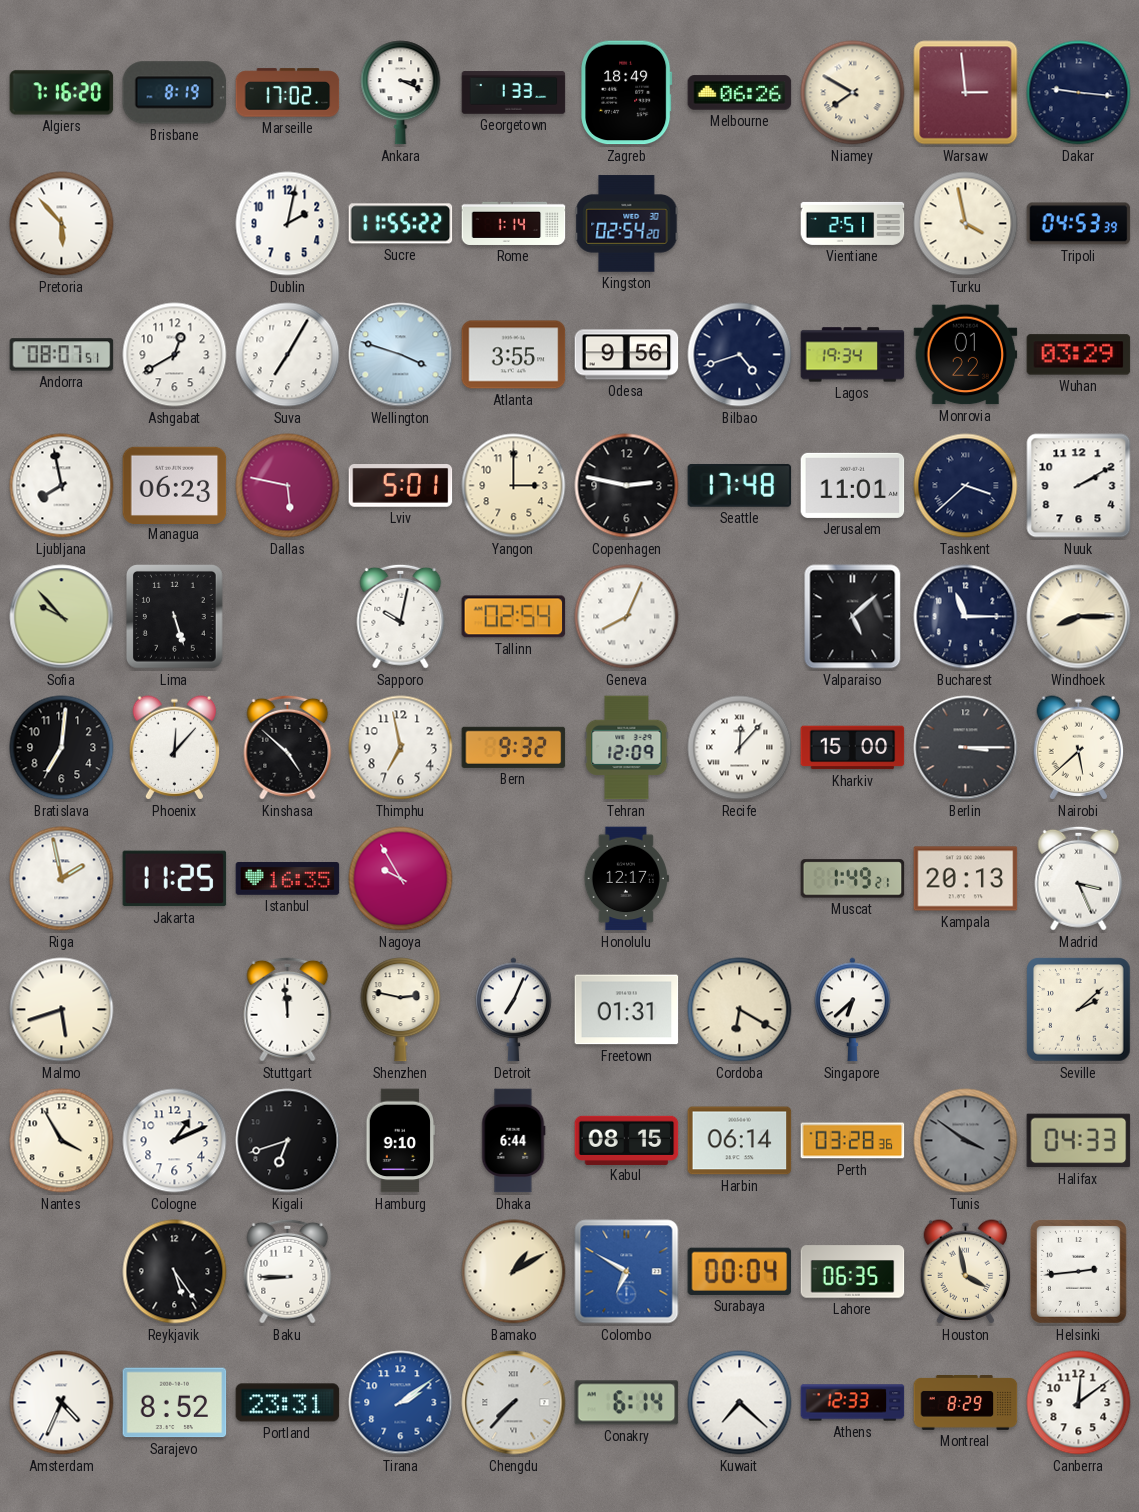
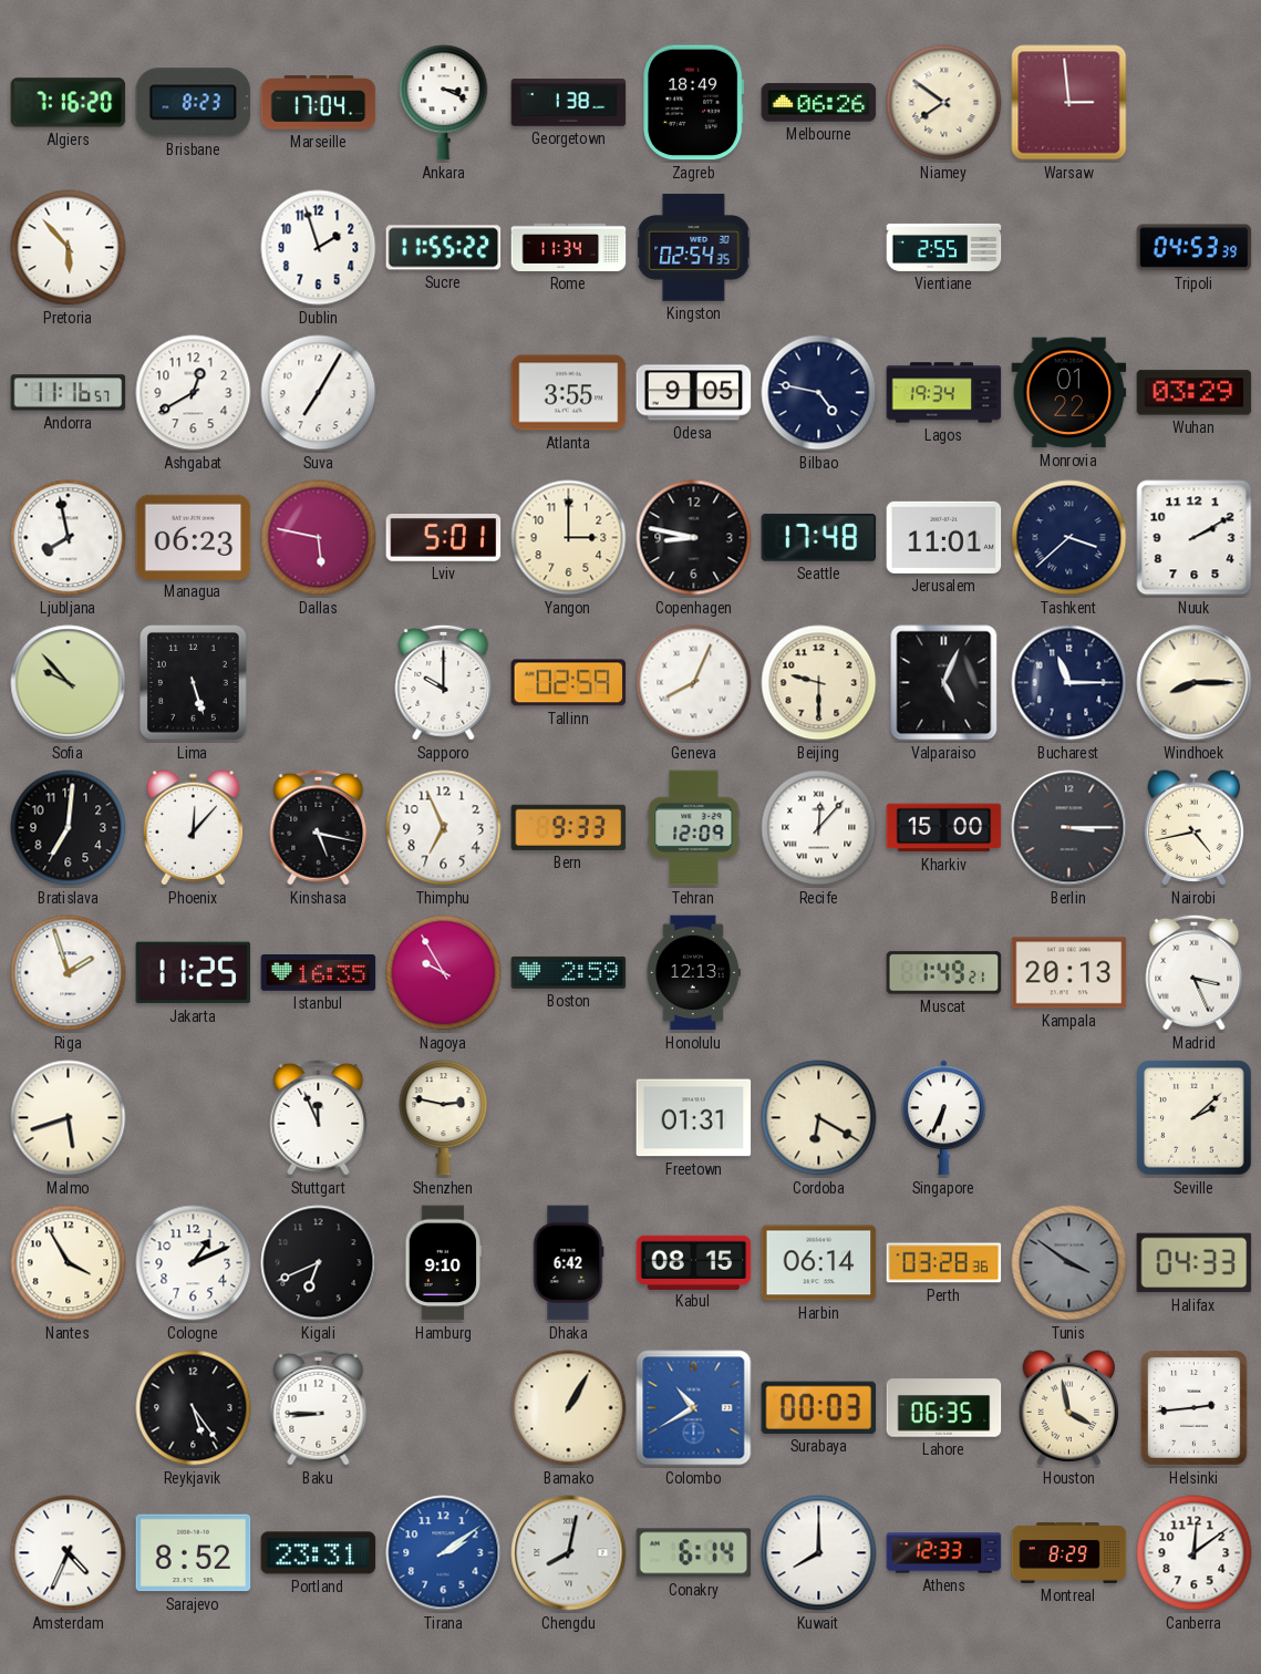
Brisbane: 8:19 -> 8:23
Marseille: 17:02 -> 17:04
Georgetown: 1:33 -> 1:38
Niamey: 7:50 -> 7:51
Dakar: 9:16 -> none
Dublin: 2:02 -> 1:57
Rome: 1:14 -> 11:34
Kingston: 02:54:20 -> 02:54:35
Vientiane: 2:51 -> 2:55
Turku: 3:58 -> none
Andorra: 08:07 -> 11:16
Wellington: 3:48 -> none
Odesa: 9:56 -> 9:05
Bilbao: 4:42 -> 4:47
Copenhagen: 2:47 -> 8:47
Sapporo: 10:02 -> 10:00
Tallinn: 02:54 -> 02:59
Beijing: none -> 9:30
Valparaiso: 5:08 -> 5:04
Kinshasa: 4:52 -> 5:17
Thimphu: 6:58 -> 6:56
Bern: 9:32 -> 9:33
Nairobi: 5:38 -> 4:43
Riga: 1:58 -> 1:57
Boston: none -> 2:59
Honolulu: 12:17 -> 12:13
Stuttgart: 11:59 -> 11:56
Detroit: 7:04 -> none
Singapore: 6:38 -> 6:34
Kigali: 6:42 -> 6:41
Dhaka: 6:44 -> 6:42
Bamako: 1:10 -> 1:05
Colombo: 6:50 -> 10:40
Surabaya: 00:04 -> 00:03
Chengdu: 7:37 -> 8:02
Kuwait: 7:22 -> 8:00
